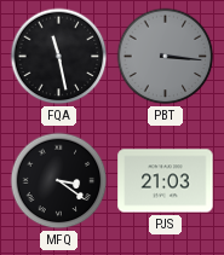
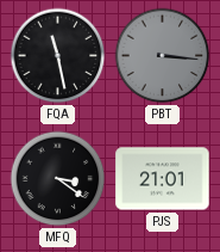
PJS: 21:03 -> 21:01
